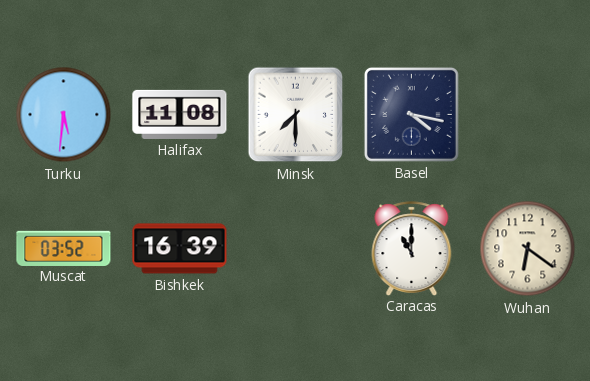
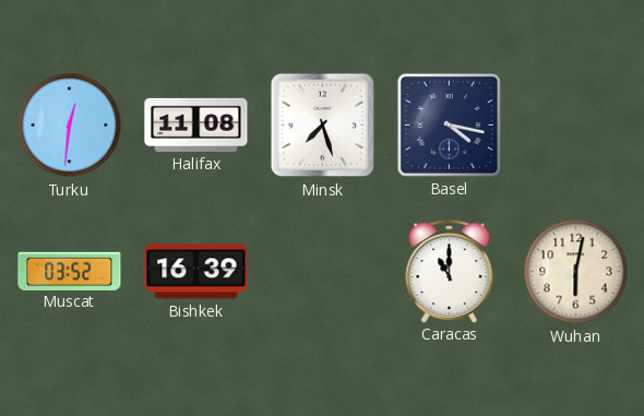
Turku: 5:31 -> 12:31
Minsk: 7:30 -> 7:27
Wuhan: 6:21 -> 6:02
